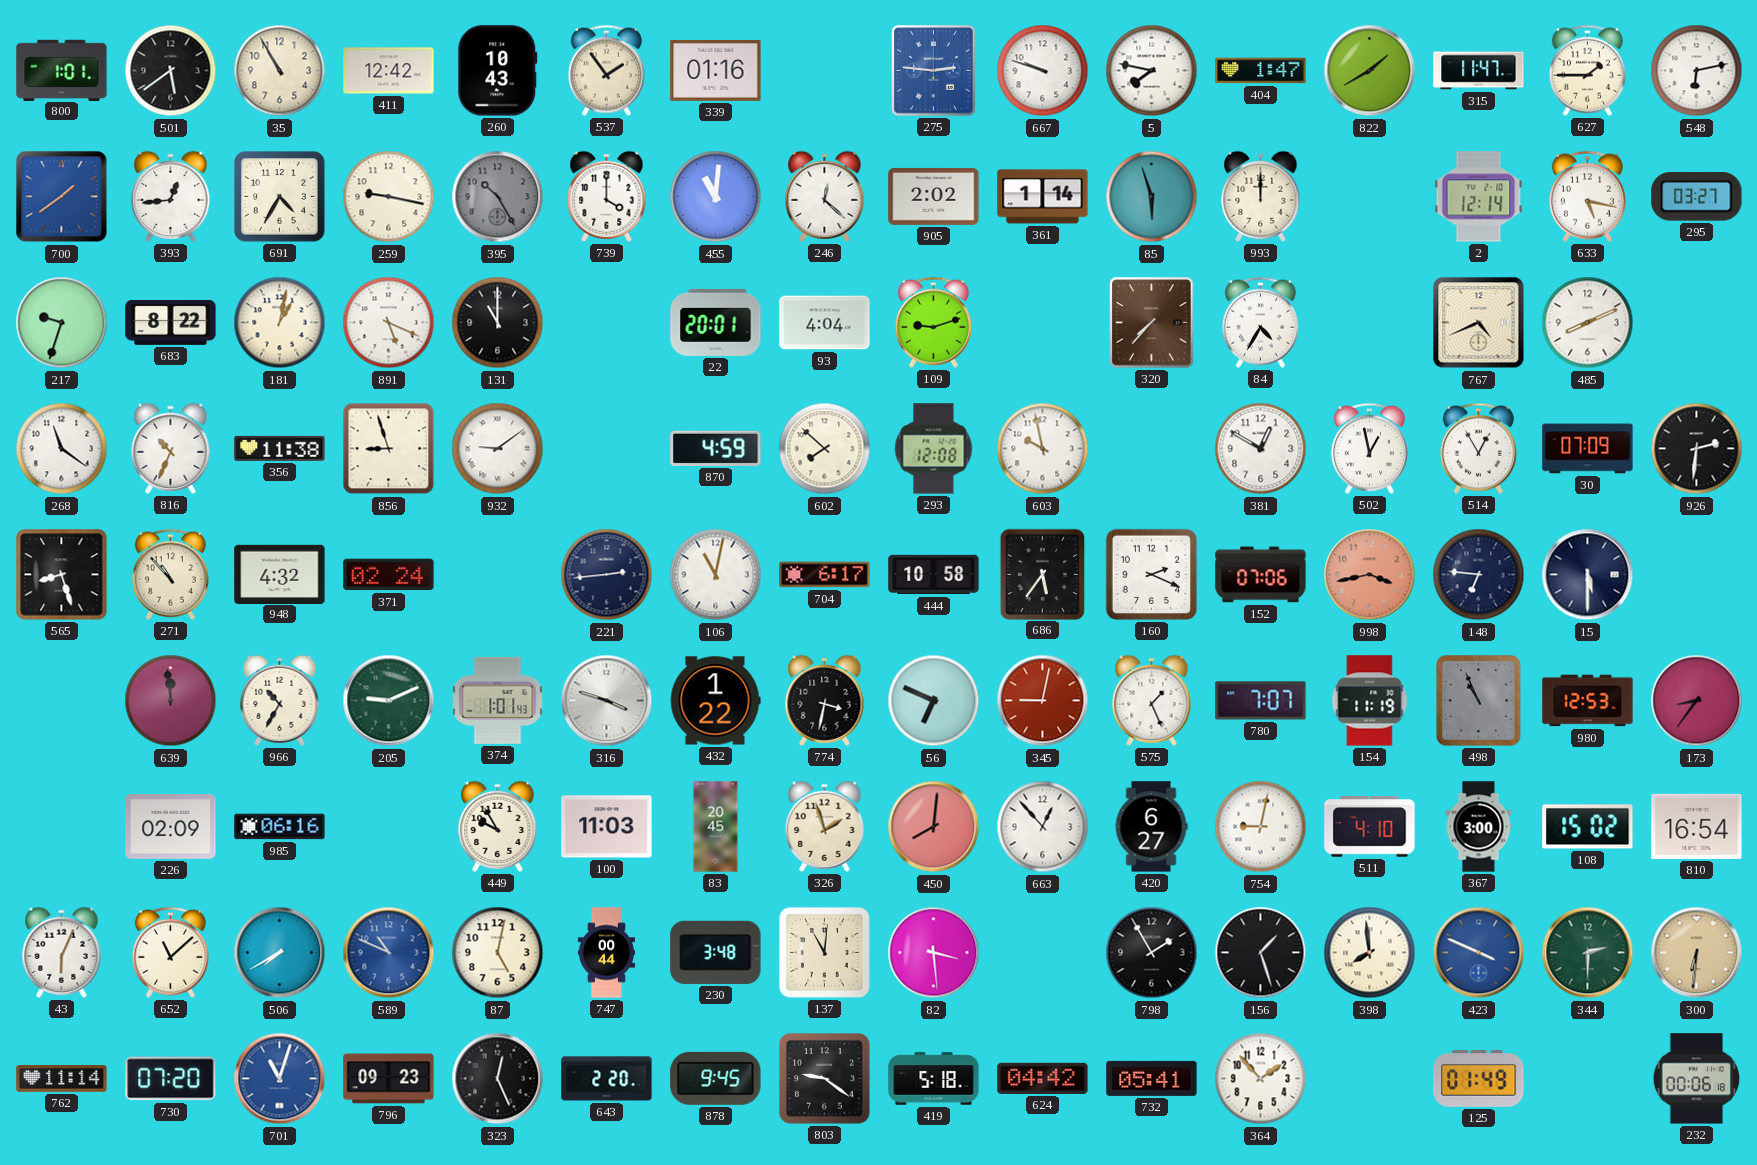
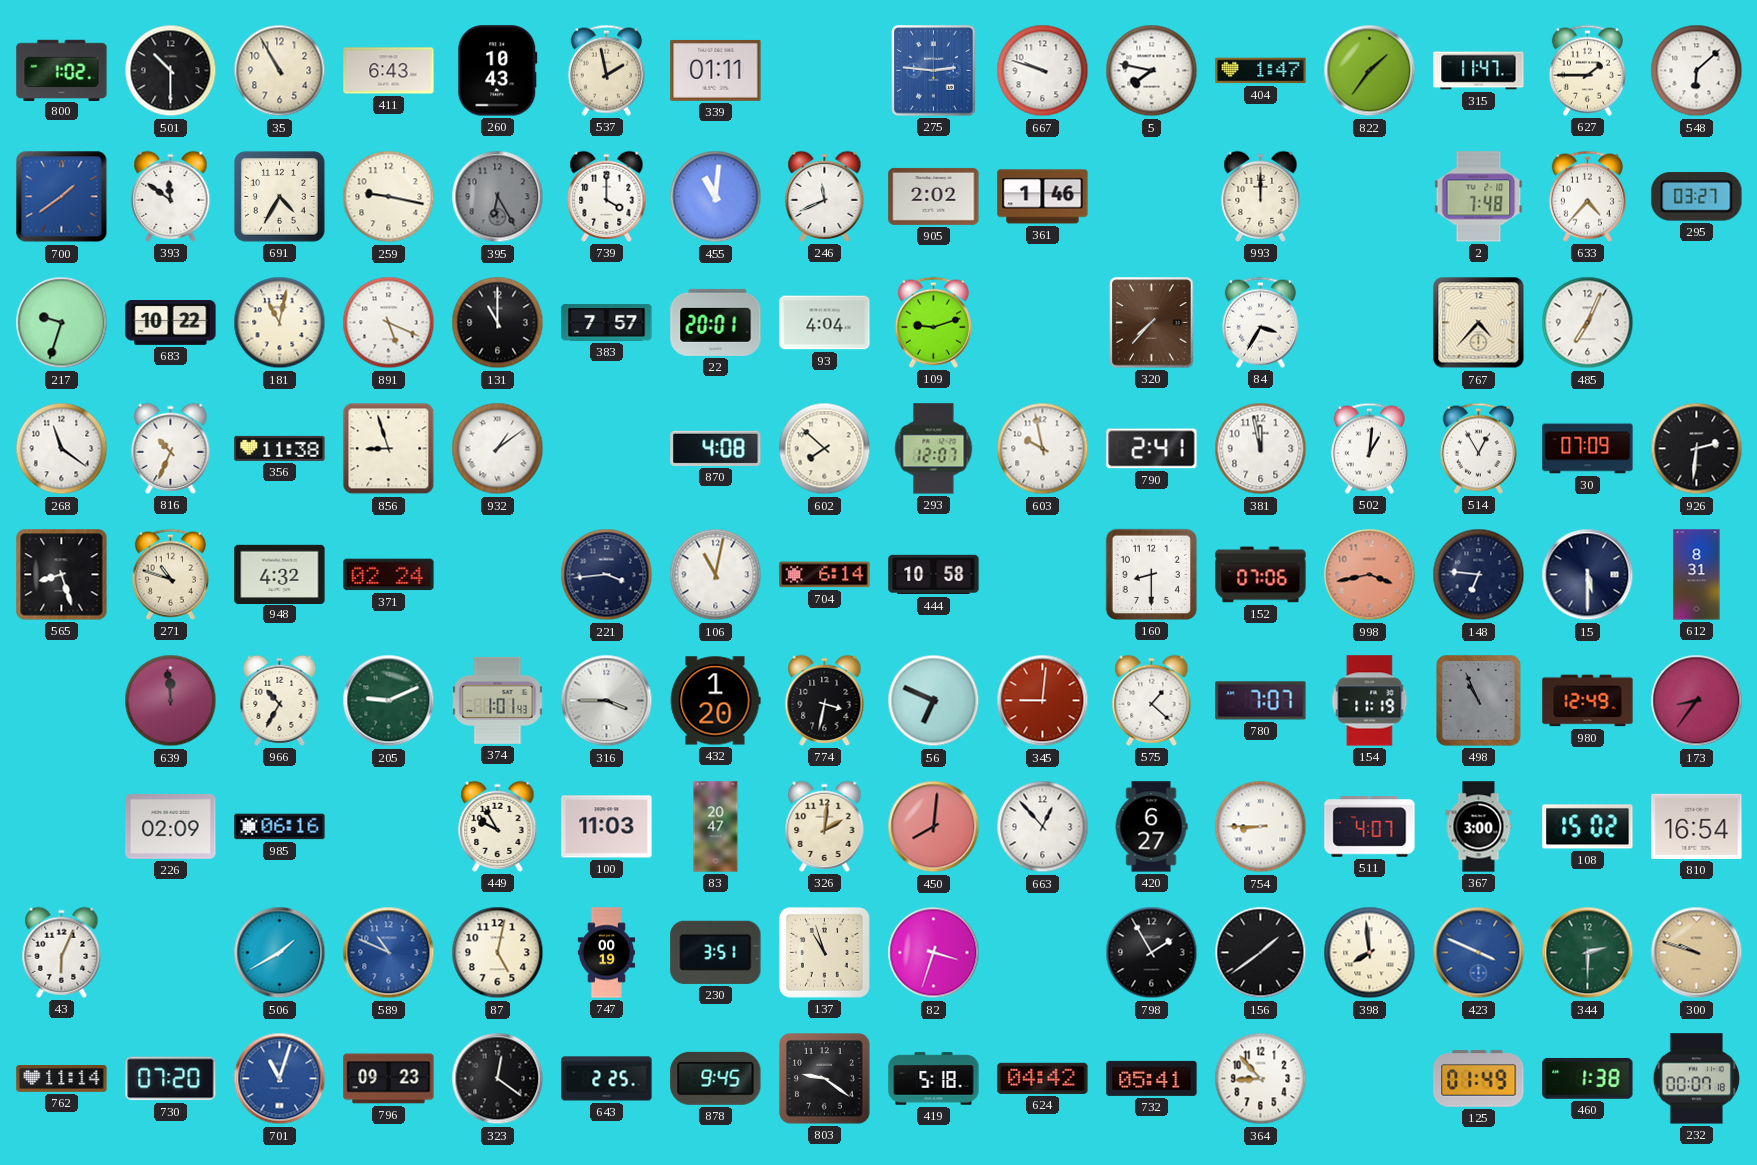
800: 1:01 -> 1:02
501: 5:39 -> 10:30
411: 12:42 -> 6:43
537: 1:54 -> 1:58
339: 01:16 -> 01:11
822: 1:40 -> 1:36
548: 6:13 -> 6:08
393: 12:44 -> 11:51
395: 10:25 -> 6:25
246: 12:22 -> 11:41
361: 1:14 -> 1:46
85: 5:57 -> none
2: 12:14 -> 7:48
633: 5:17 -> 4:37
683: 8:22 -> 10:22
181: 1:02 -> 11:02
383: none -> 7:57
84: 4:35 -> 3:35
767: 4:41 -> 4:37
485: 8:11 -> 7:04
932: 9:09 -> 1:09
870: 4:59 -> 4:08
293: 12:08 -> 12:07
790: none -> 2:41
381: 12:50 -> 11:58
502: 12:58 -> 1:01
271: 10:53 -> 10:48
221: 2:44 -> 3:44
704: 6:17 -> 6:14
686: 5:36 -> none
160: 2:19 -> 8:30
612: none -> 8:31
316: 3:48 -> 3:45
432: 1:22 -> 1:20
345: 9:02 -> 9:01
575: 1:26 -> 1:22
980: 12:53 -> 12:49
83: 20:45 -> 20:47
326: 1:57 -> 2:01
754: 9:02 -> 8:45
511: 4:10 -> 4:07
652: 11:08 -> none
506: 7:40 -> 1:40
747: 00:44 -> 00:19
230: 3:48 -> 3:51
137: 11:01 -> 10:57
82: 3:29 -> 3:33
156: 1:27 -> 1:39
300: 6:31 -> 9:48
323: 12:26 -> 12:21
643: 2:20 -> 2:25
364: 1:53 -> 8:53
460: none -> 1:38
232: 00:06 -> 00:07
